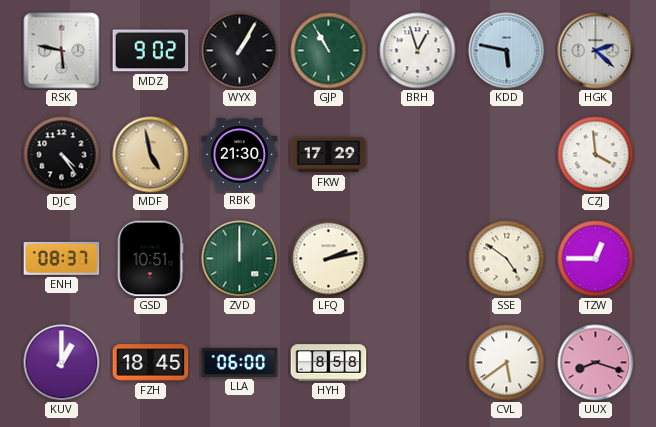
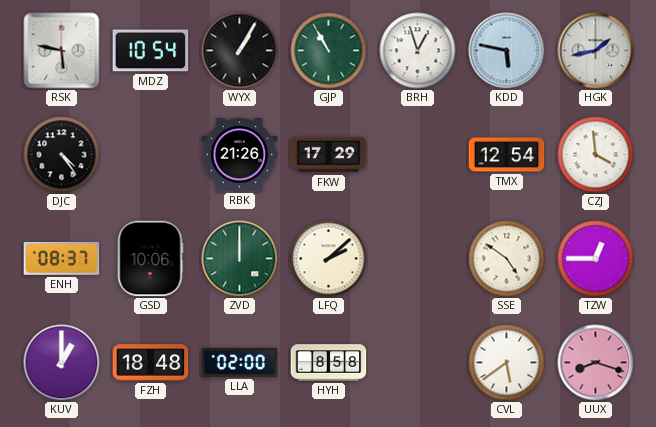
MDZ: 9:02 -> 10:54
HGK: 2:22 -> 1:43
MDF: 4:58 -> none
RBK: 21:30 -> 21:26
TMX: none -> 12:54
GSD: 10:51 -> 10:06
LFQ: 2:13 -> 2:08
FZH: 18:45 -> 18:48
LLA: 06:00 -> 02:00
